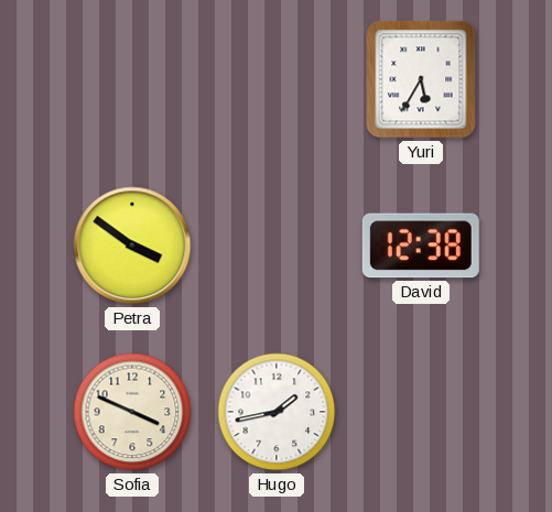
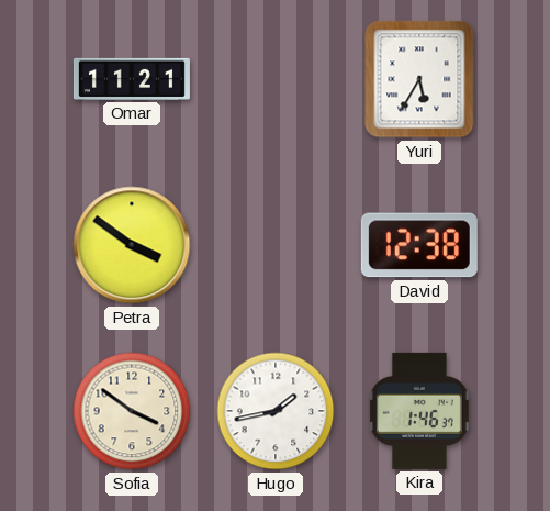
Omar: none -> 11:21
Sofia: 3:49 -> 3:51
Kira: none -> 1:46
